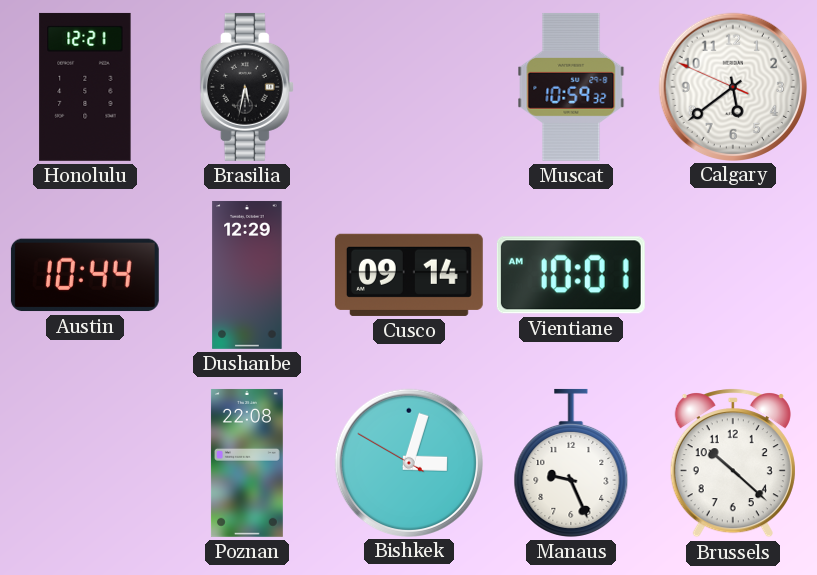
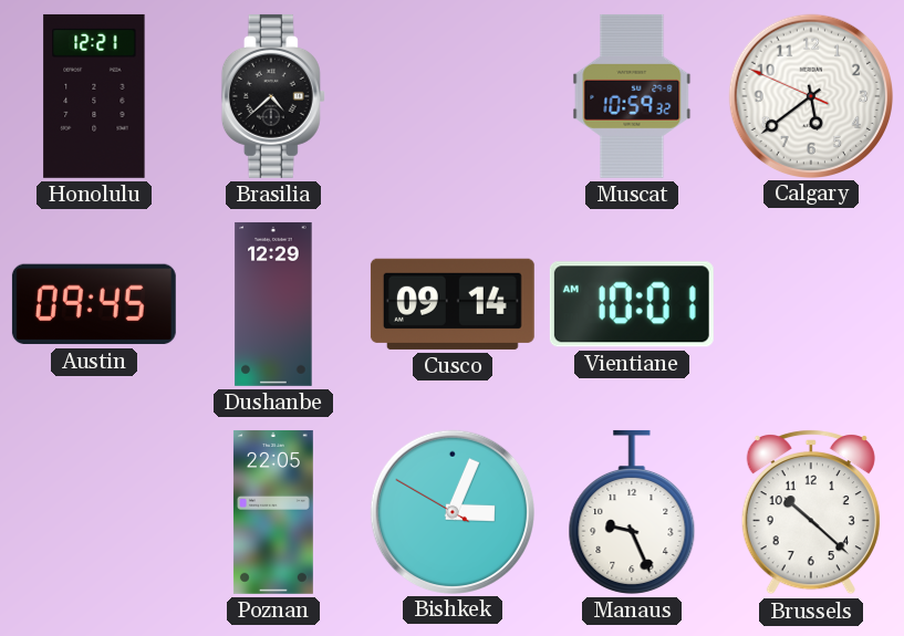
Brasilia: 5:32 -> 4:38
Austin: 10:44 -> 09:45
Poznan: 22:08 -> 22:05
Bishkek: 3:02 -> 3:03
